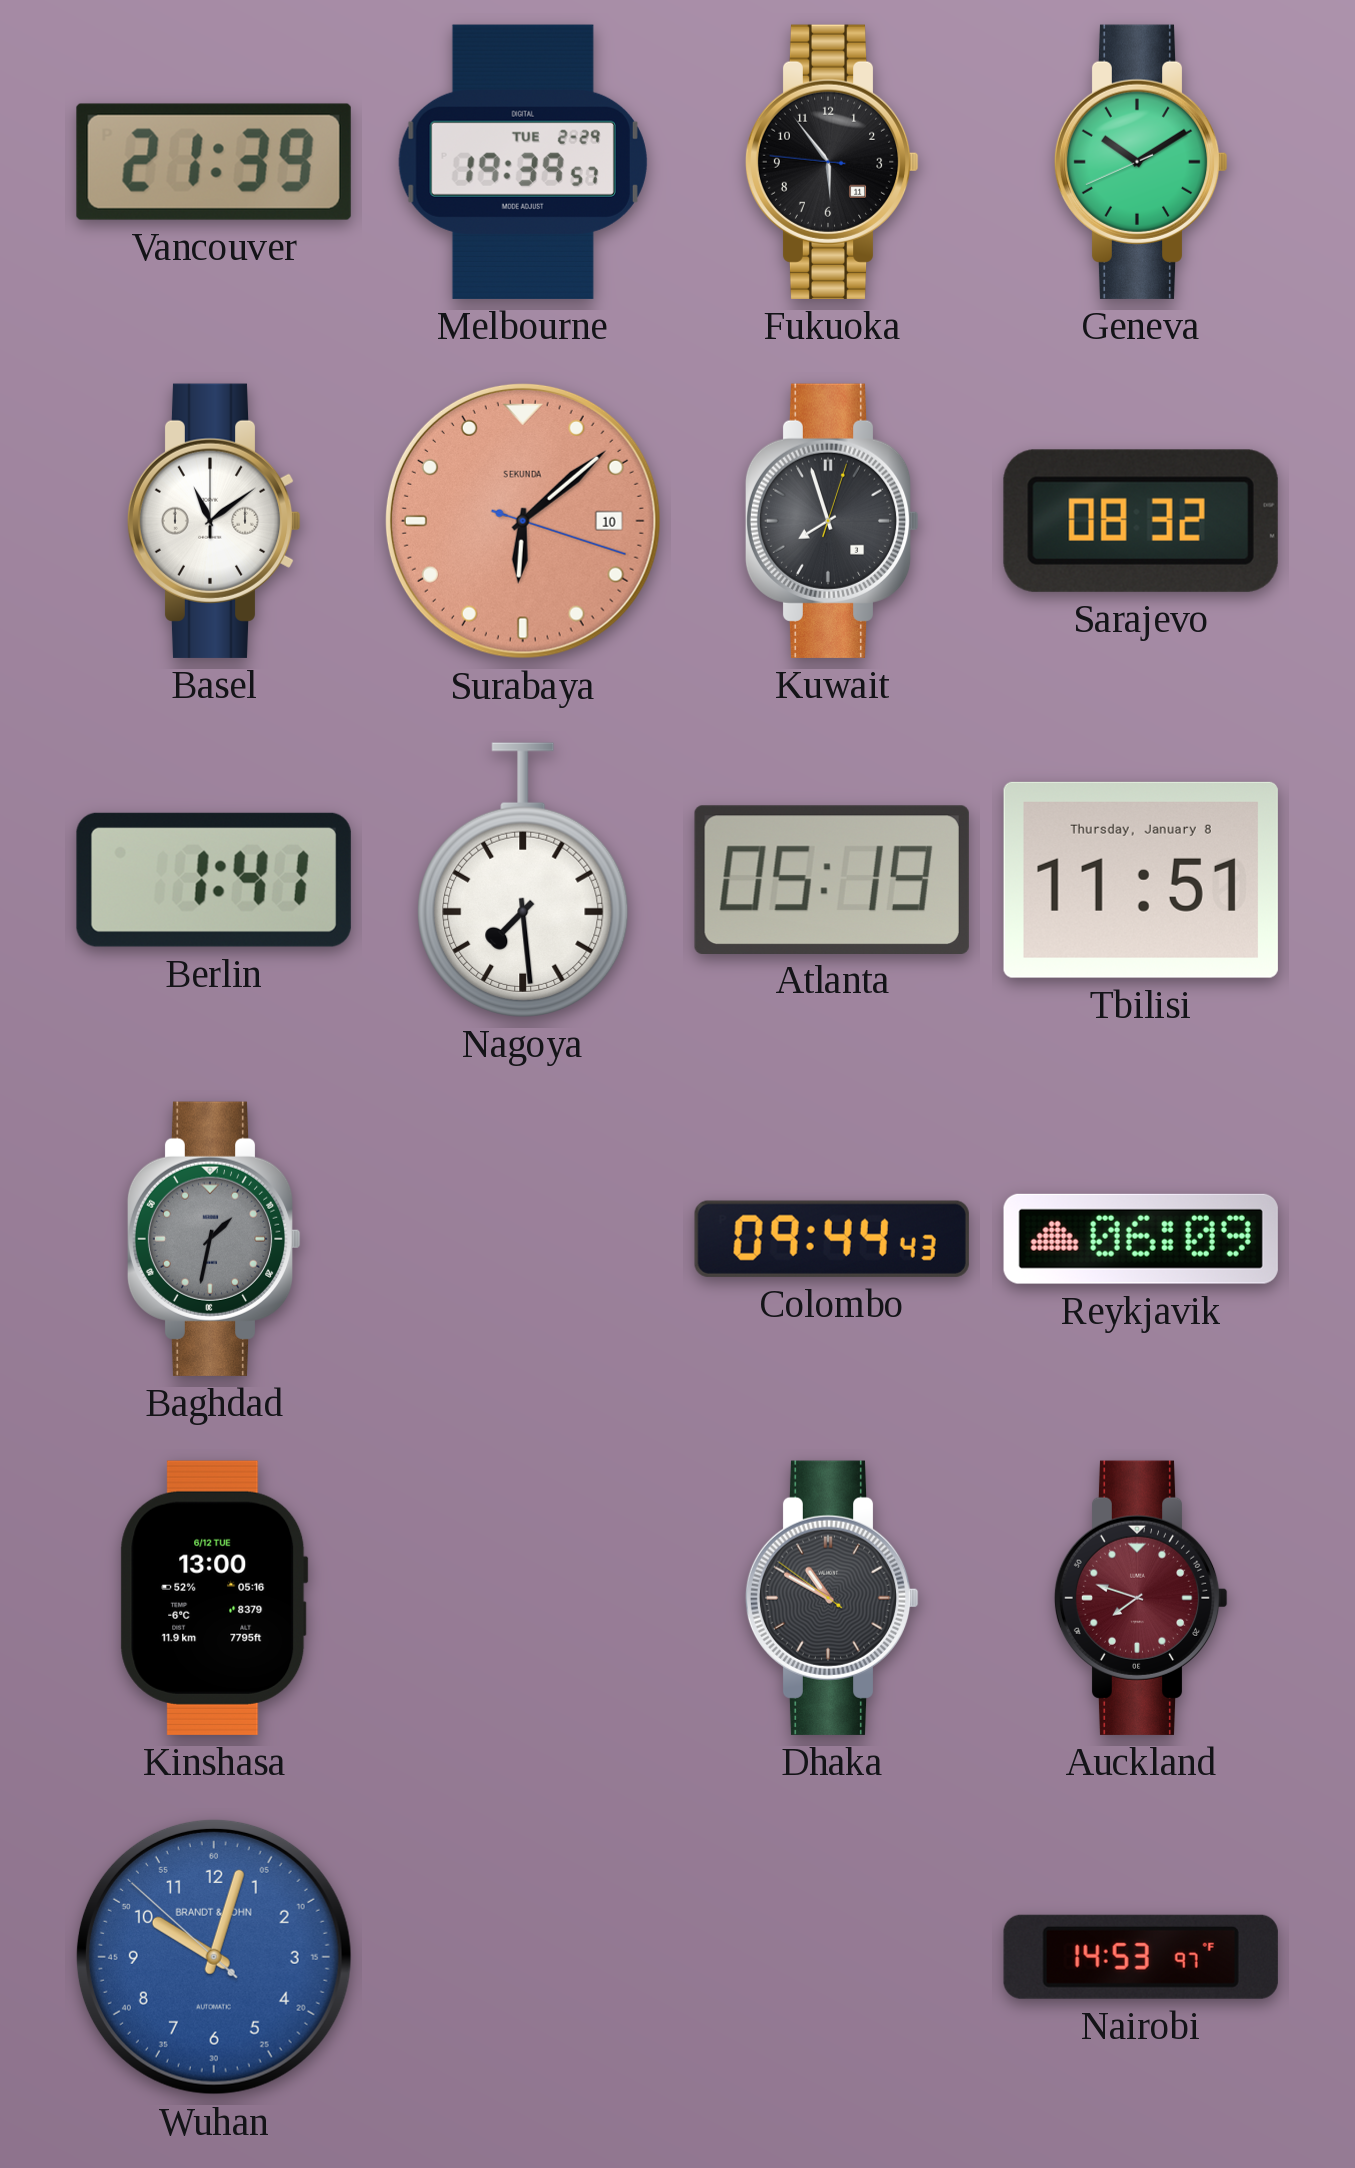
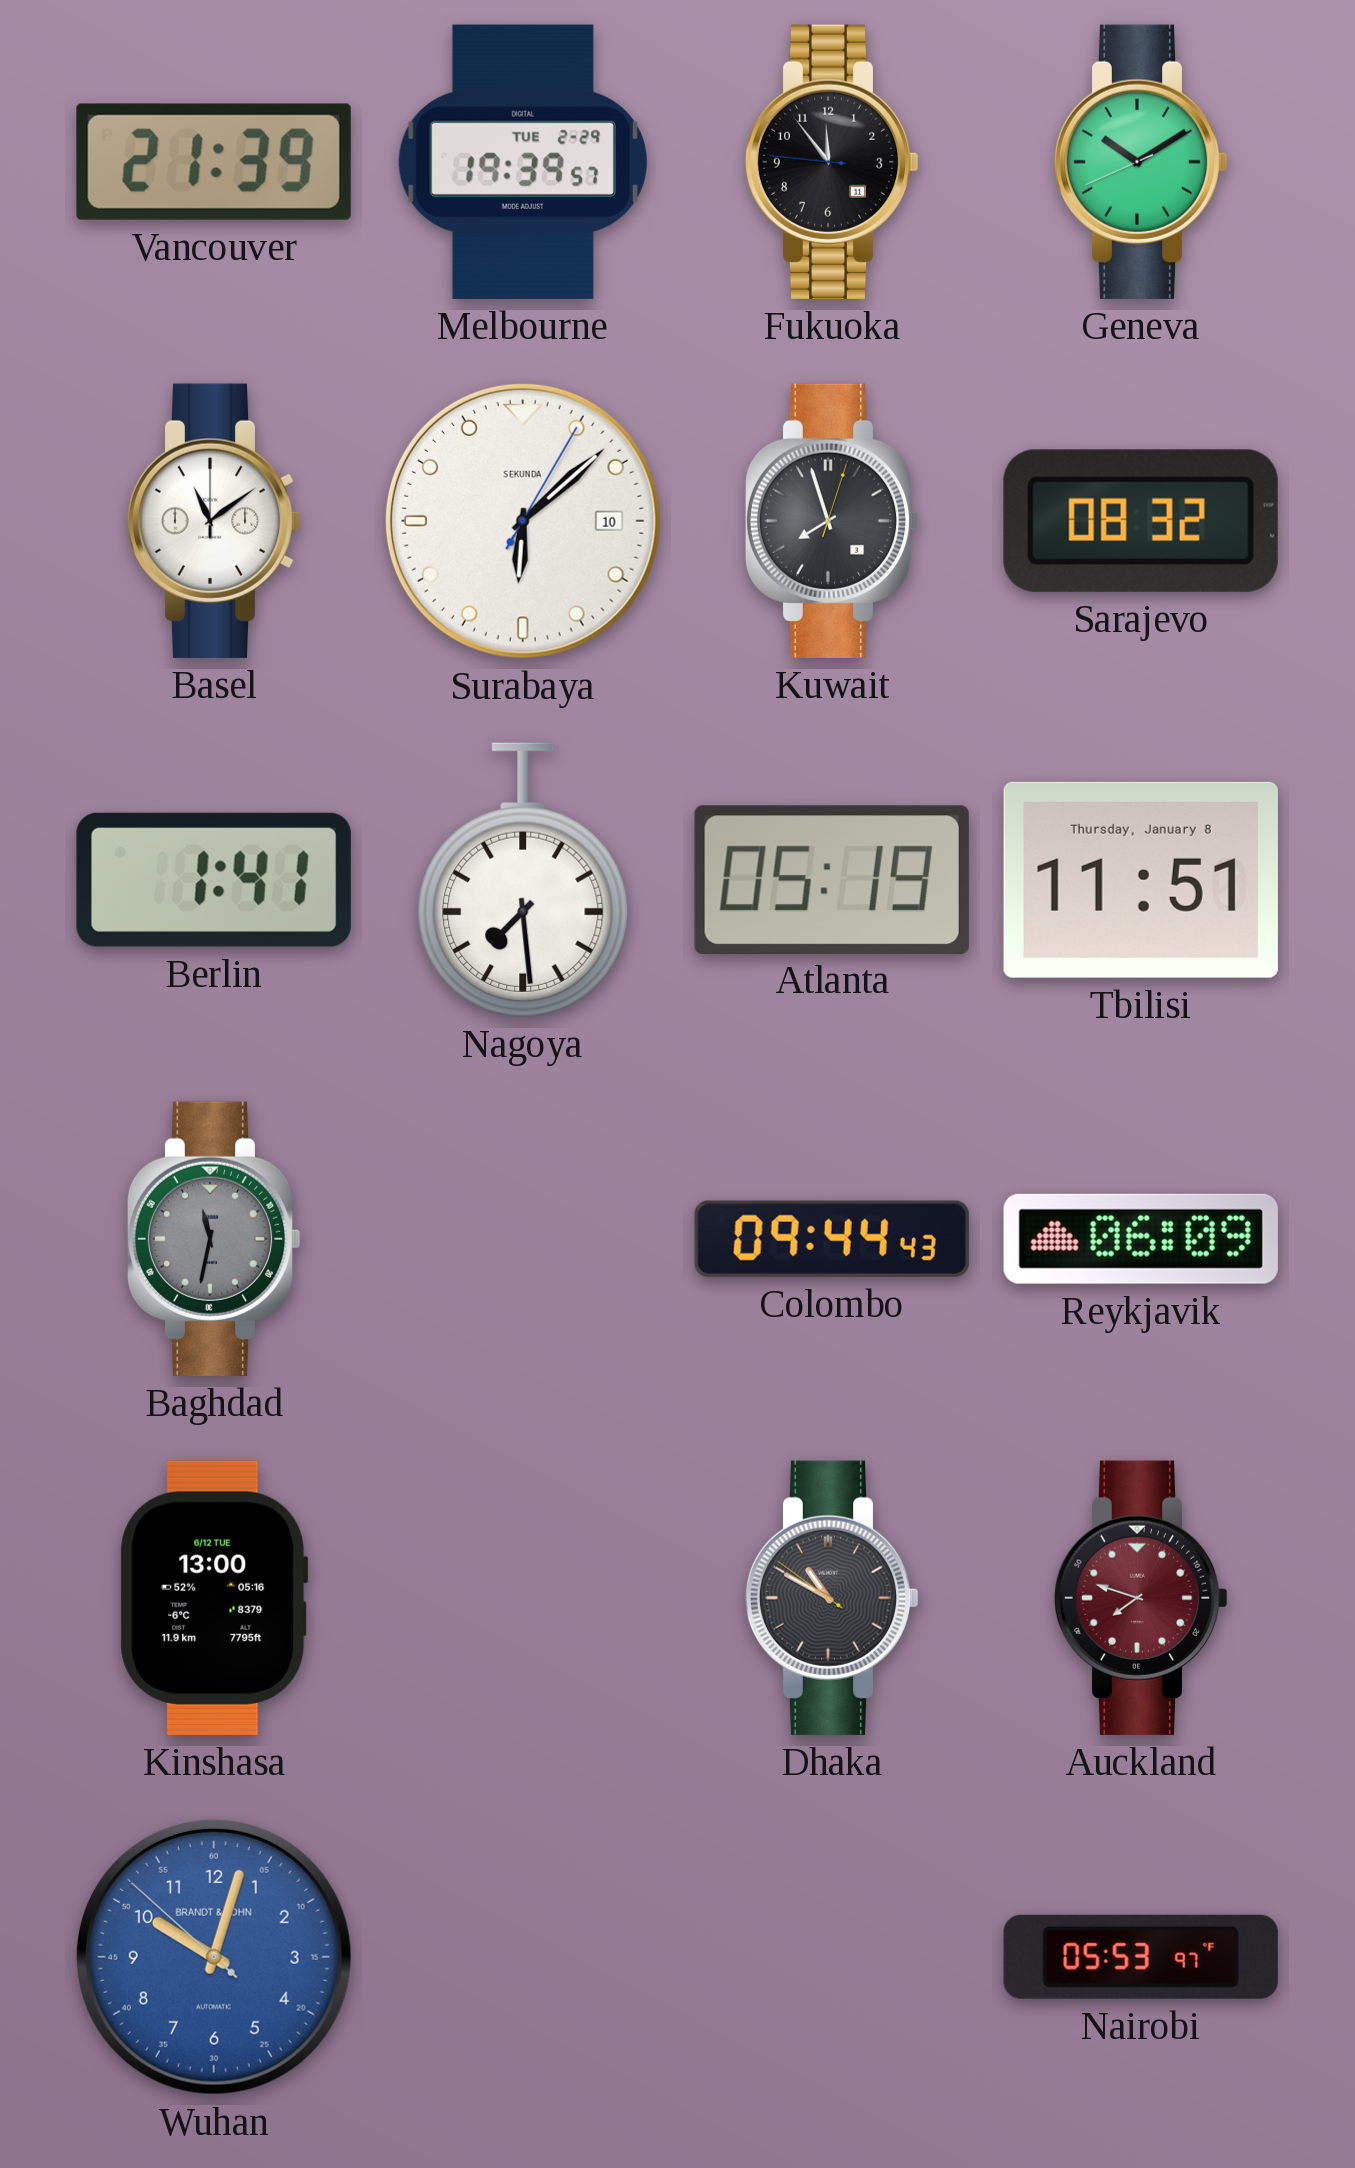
Fukuoka: 5:53 -> 11:53
Surabaya: 6:08:18 -> 6:08:05
Surabaya dial: salmon -> white
Baghdad: 1:32 -> 11:32
Nairobi: 14:53 -> 05:53
